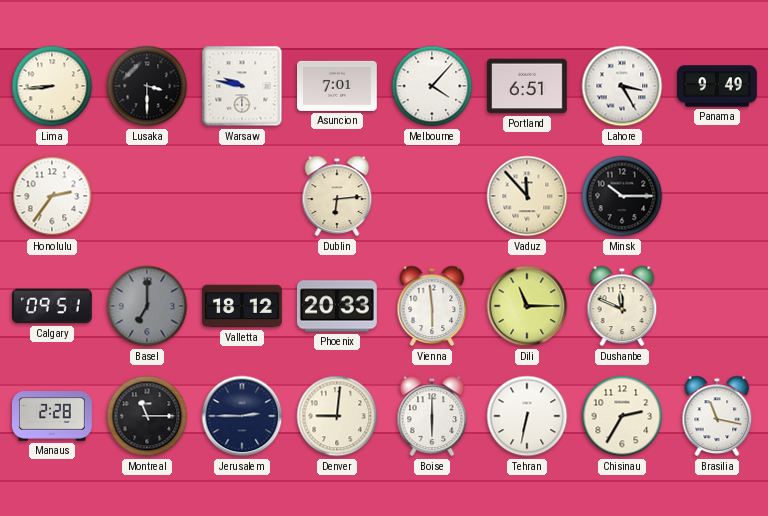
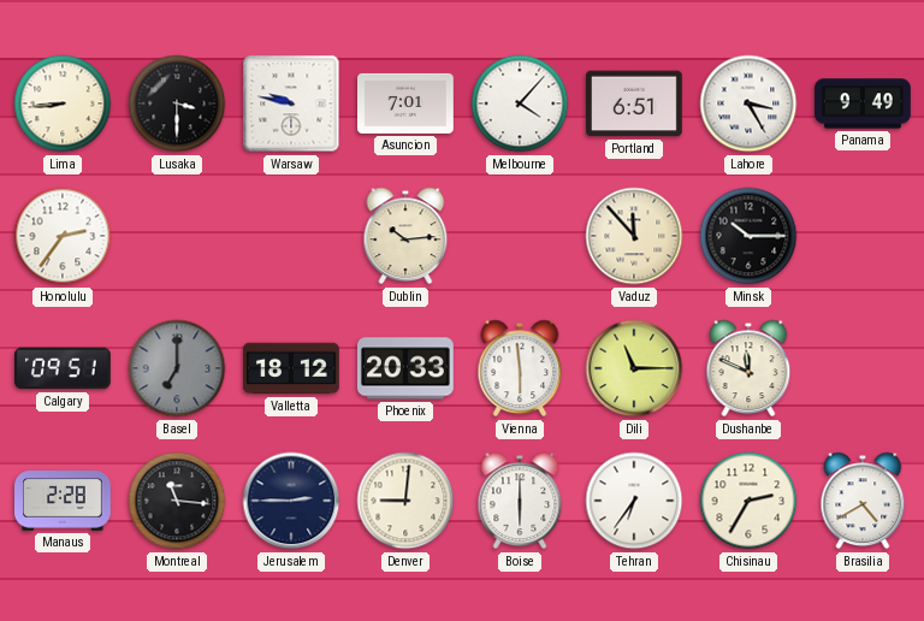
Dublin: 6:14 -> 10:14
Montreal: 11:15 -> 11:16
Tehran: 6:32 -> 6:36
Brasilia: 11:17 -> 4:40
